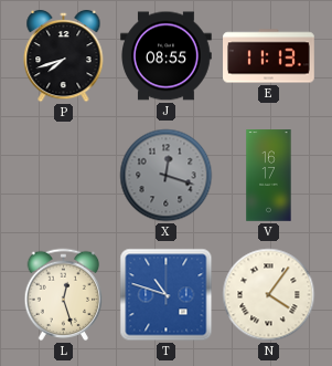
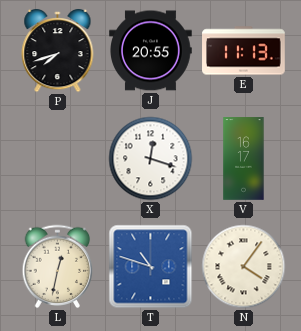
J: 08:55 -> 20:55
X dial: grey -> white
L: 12:27 -> 12:32
